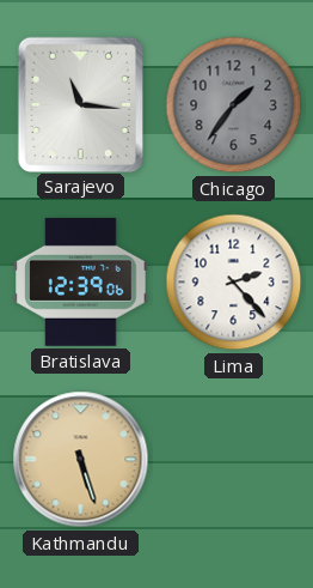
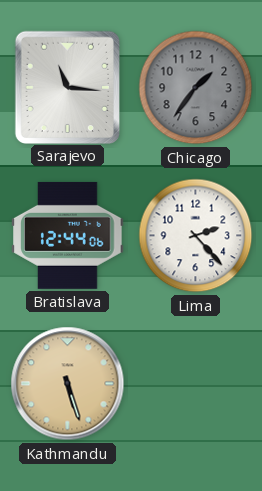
Bratislava: 12:39 -> 12:44
